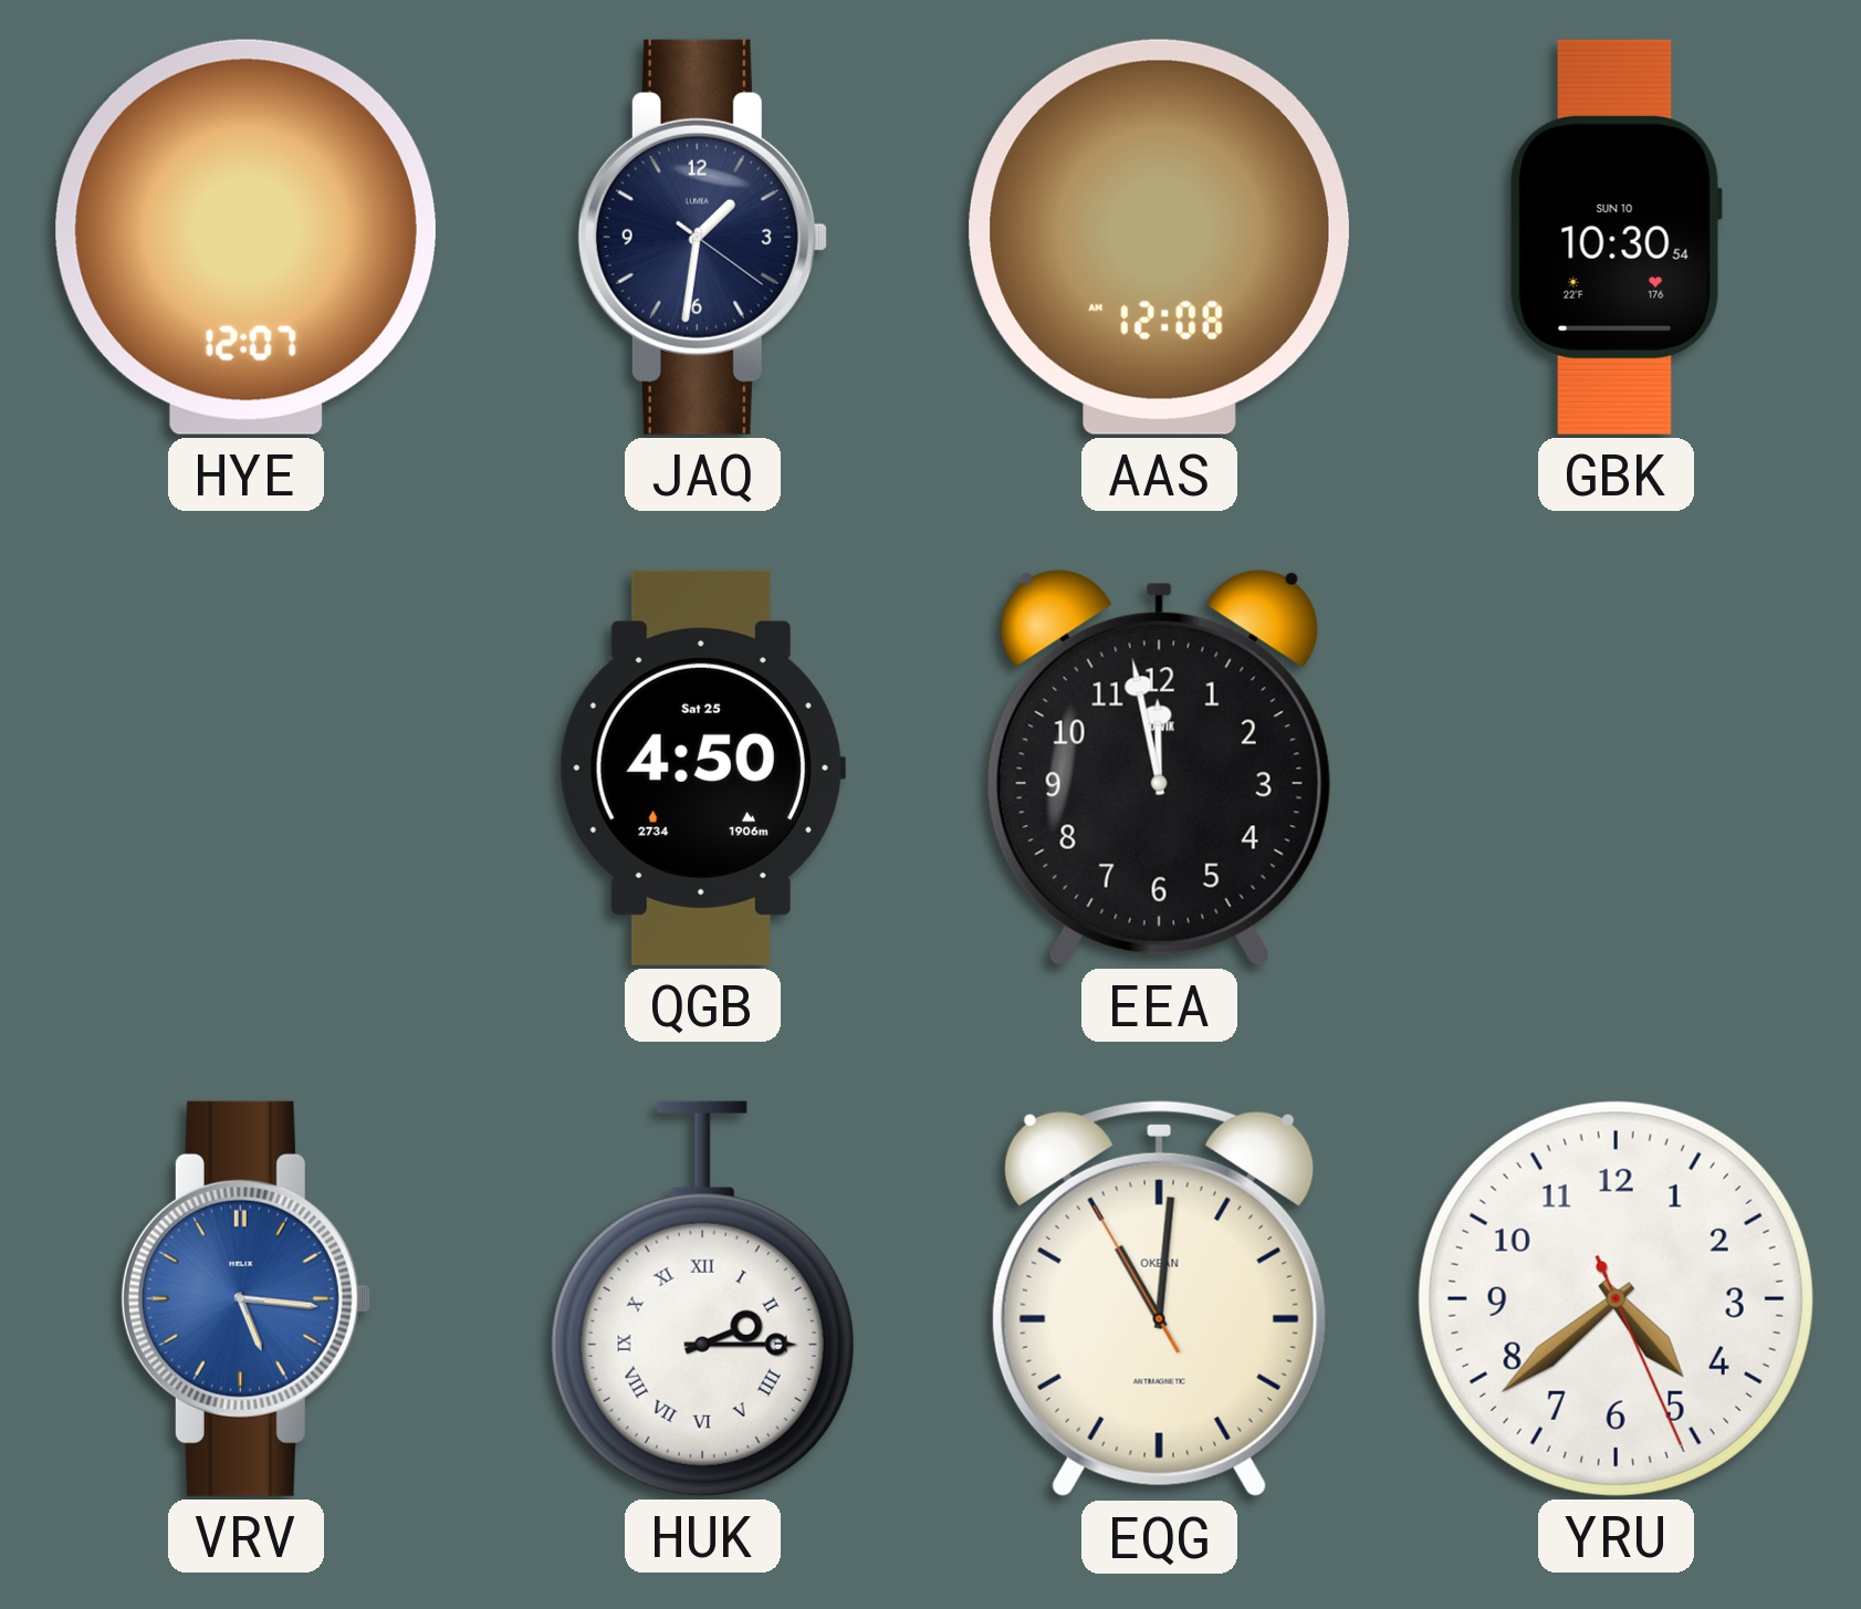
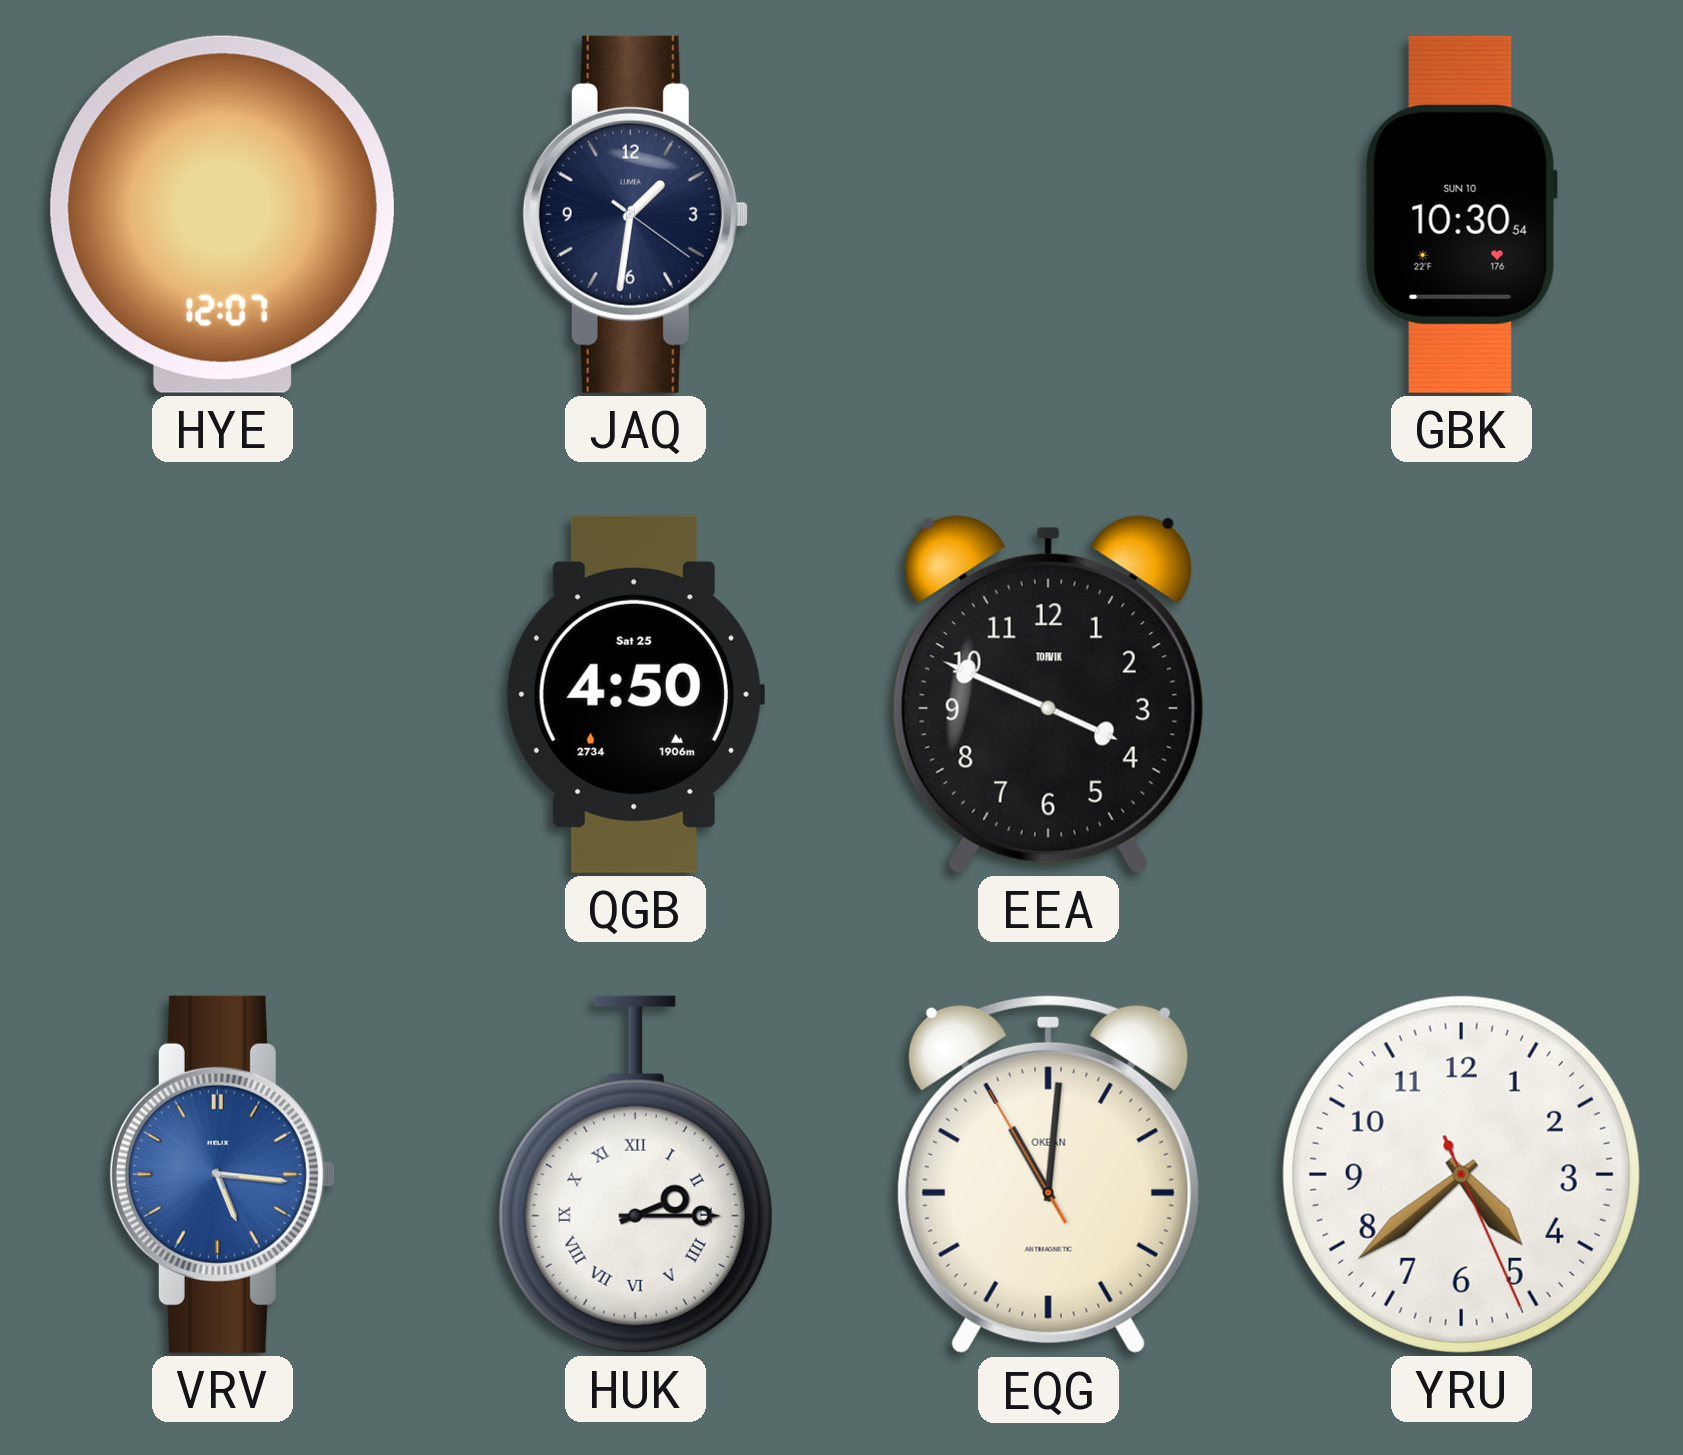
AAS: 12:08 -> none
EEA: 11:58 -> 3:49
